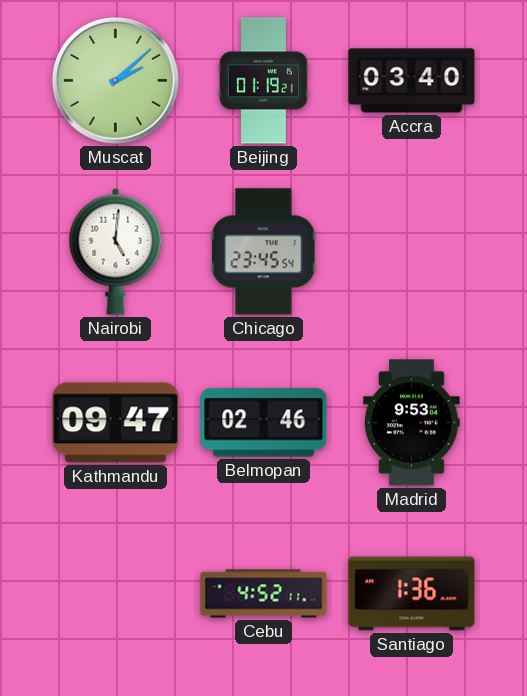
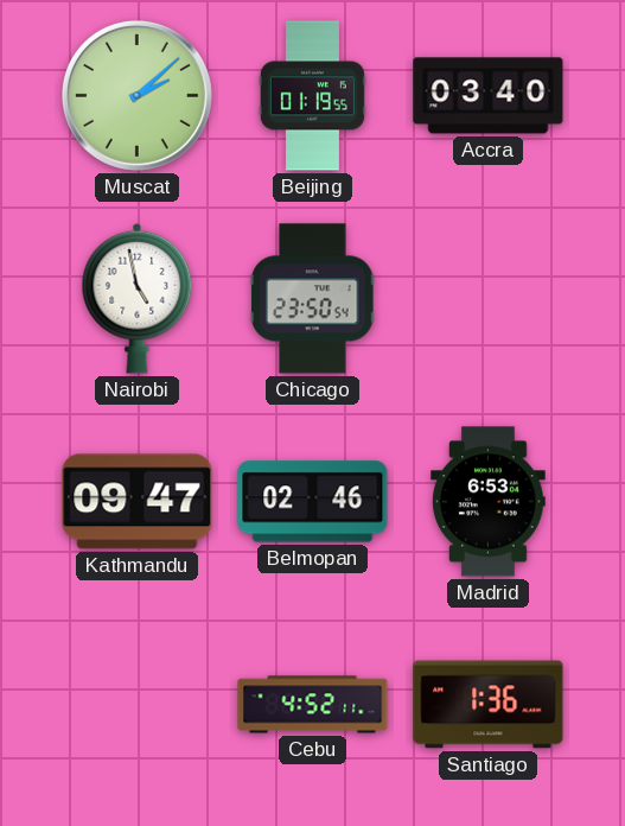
Beijing: 01:19:21 -> 01:19:55
Nairobi: 5:01 -> 4:58
Chicago: 23:45 -> 23:50
Madrid: 9:53 -> 6:53
